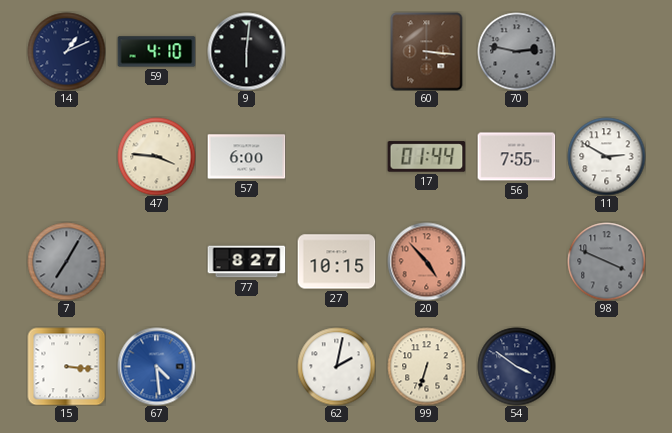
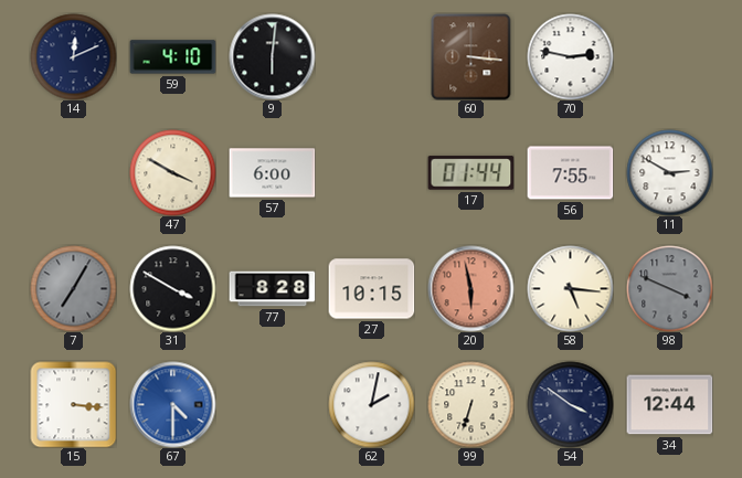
14: 1:11 -> 12:11
70 dial: grey -> white
47: 3:46 -> 3:50
31: none -> 3:50
77: 8:27 -> 8:28
20: 4:53 -> 5:58
58: none -> 5:16
67: 4:29 -> 4:30
34: none -> 12:44
